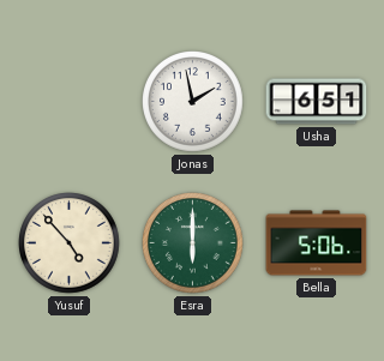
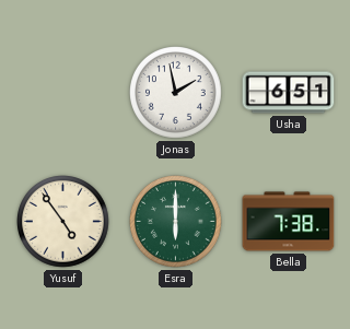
Yusuf: 4:53 -> 4:54
Bella: 5:06 -> 7:38
